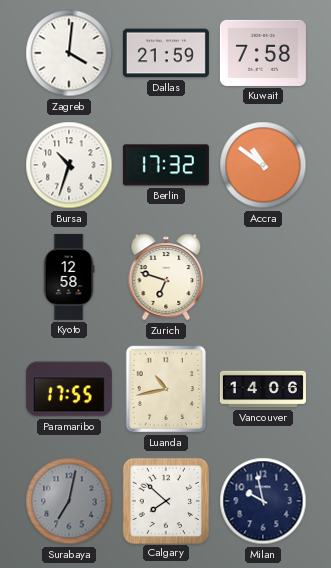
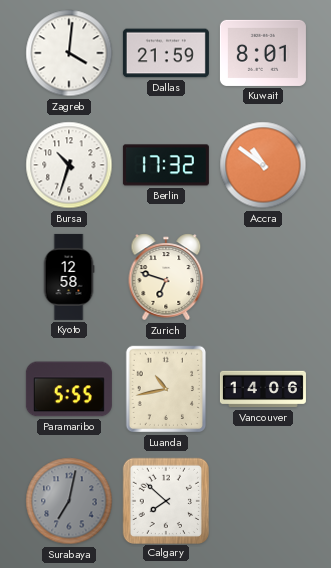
Kuwait: 7:58 -> 8:01
Paramaribo: 17:55 -> 5:55
Milan: 9:58 -> none
